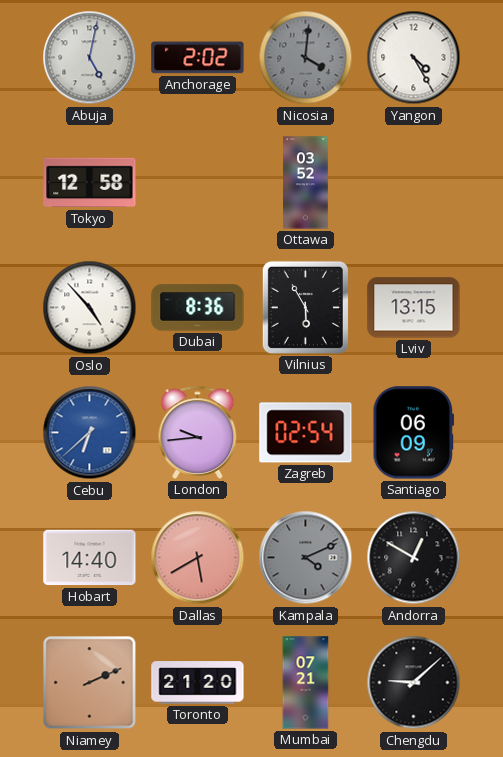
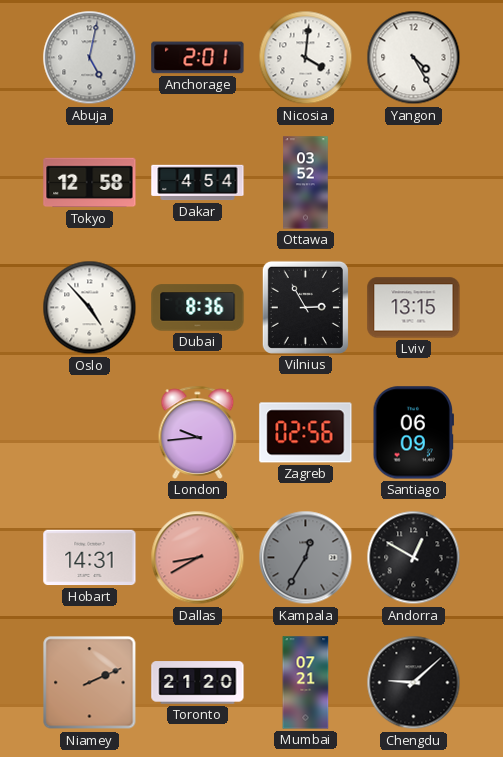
Anchorage: 2:02 -> 2:01
Nicosia dial: grey -> white
Dakar: none -> 4:54
Vilnius: 5:55 -> 2:55
Cebu: 6:38 -> none
Zagreb: 02:54 -> 02:56
Hobart: 14:40 -> 14:31
Dallas: 5:40 -> 8:40
Kampala: 4:11 -> 12:35
